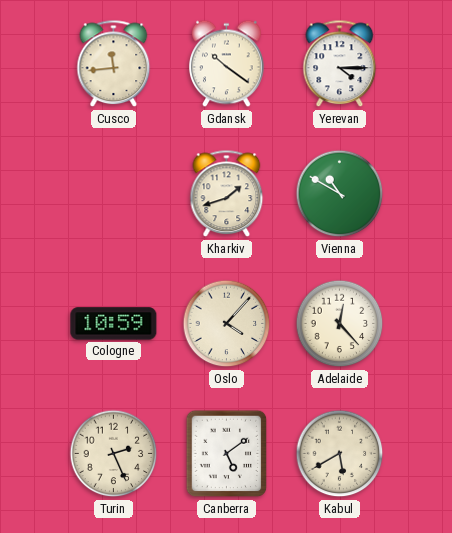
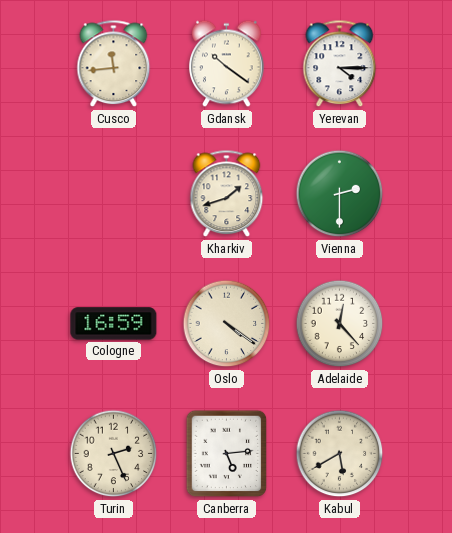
Vienna: 10:50 -> 2:30
Cologne: 10:59 -> 16:59
Oslo: 4:07 -> 4:21
Canberra: 5:09 -> 5:14
